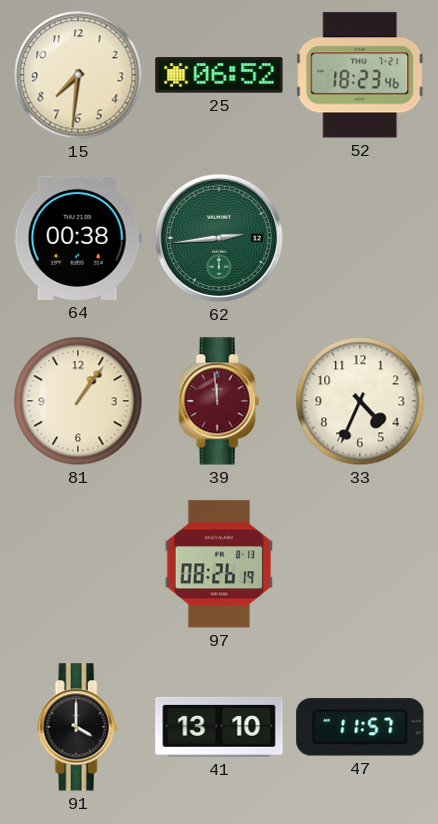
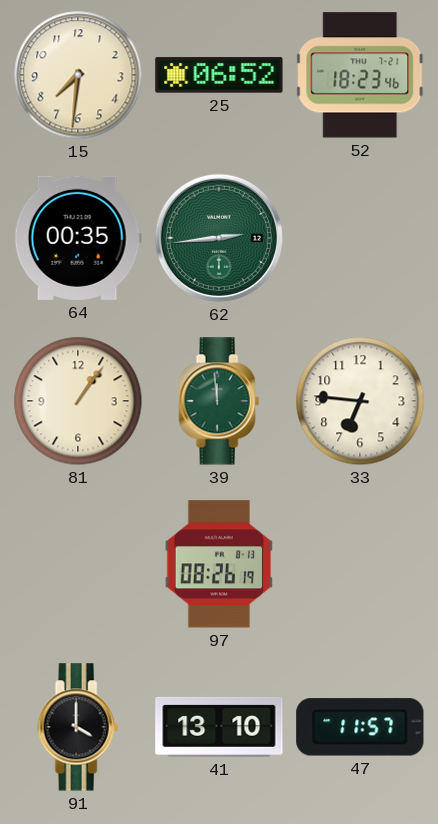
64: 00:38 -> 00:35
39 dial: burgundy -> green
33: 4:34 -> 6:46
